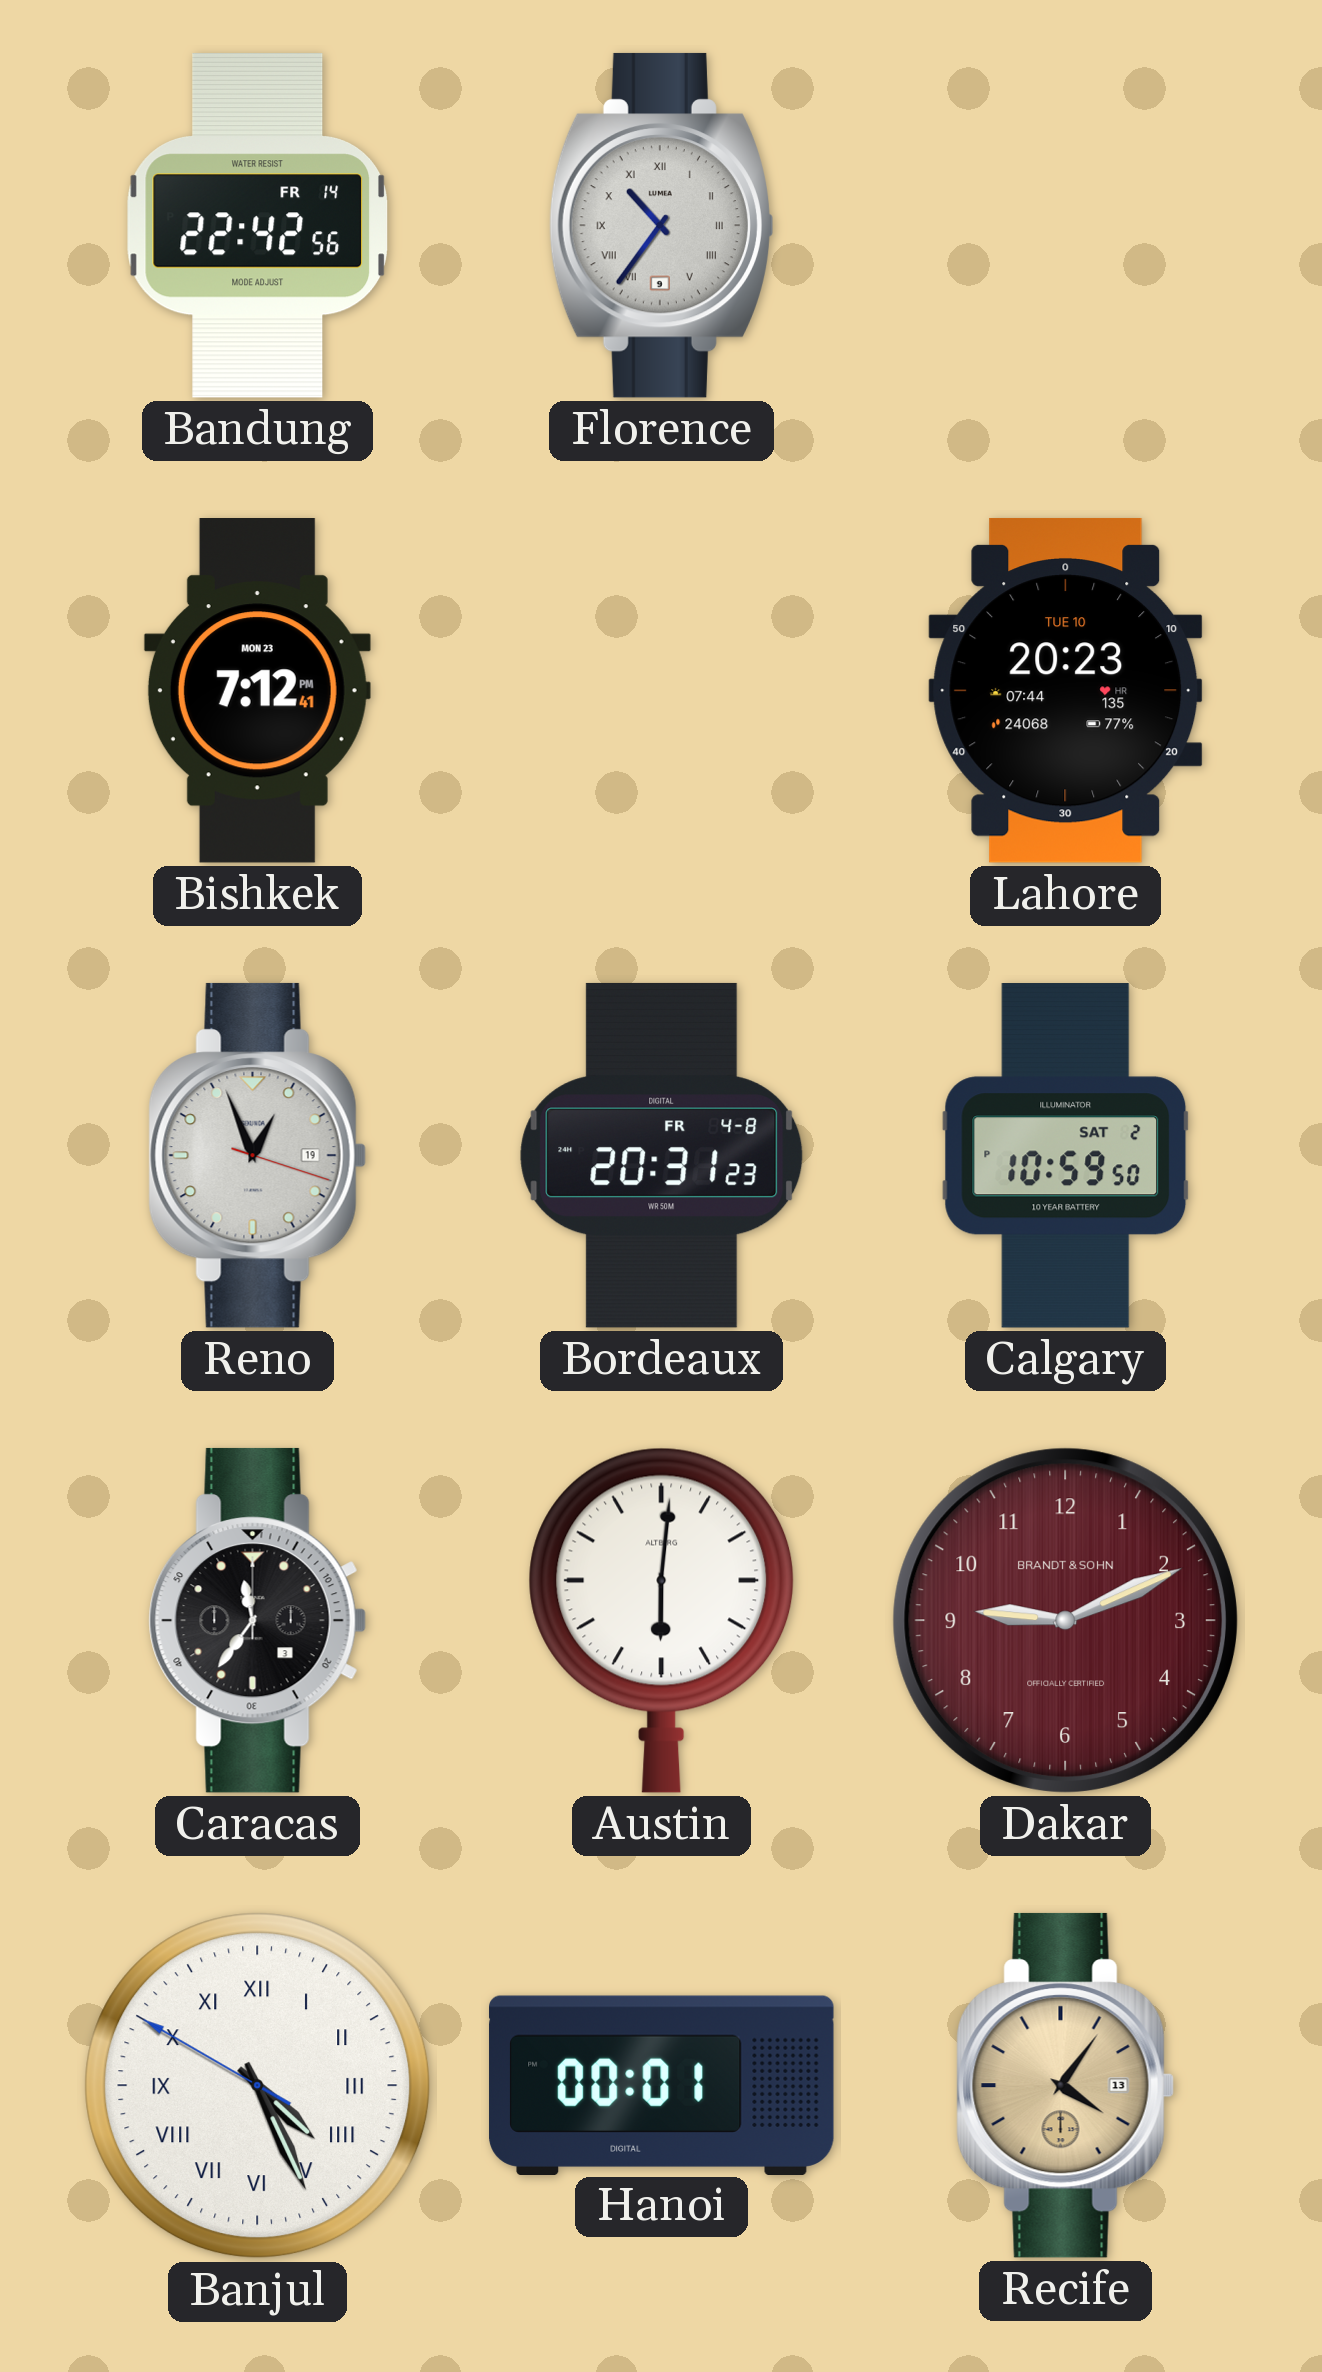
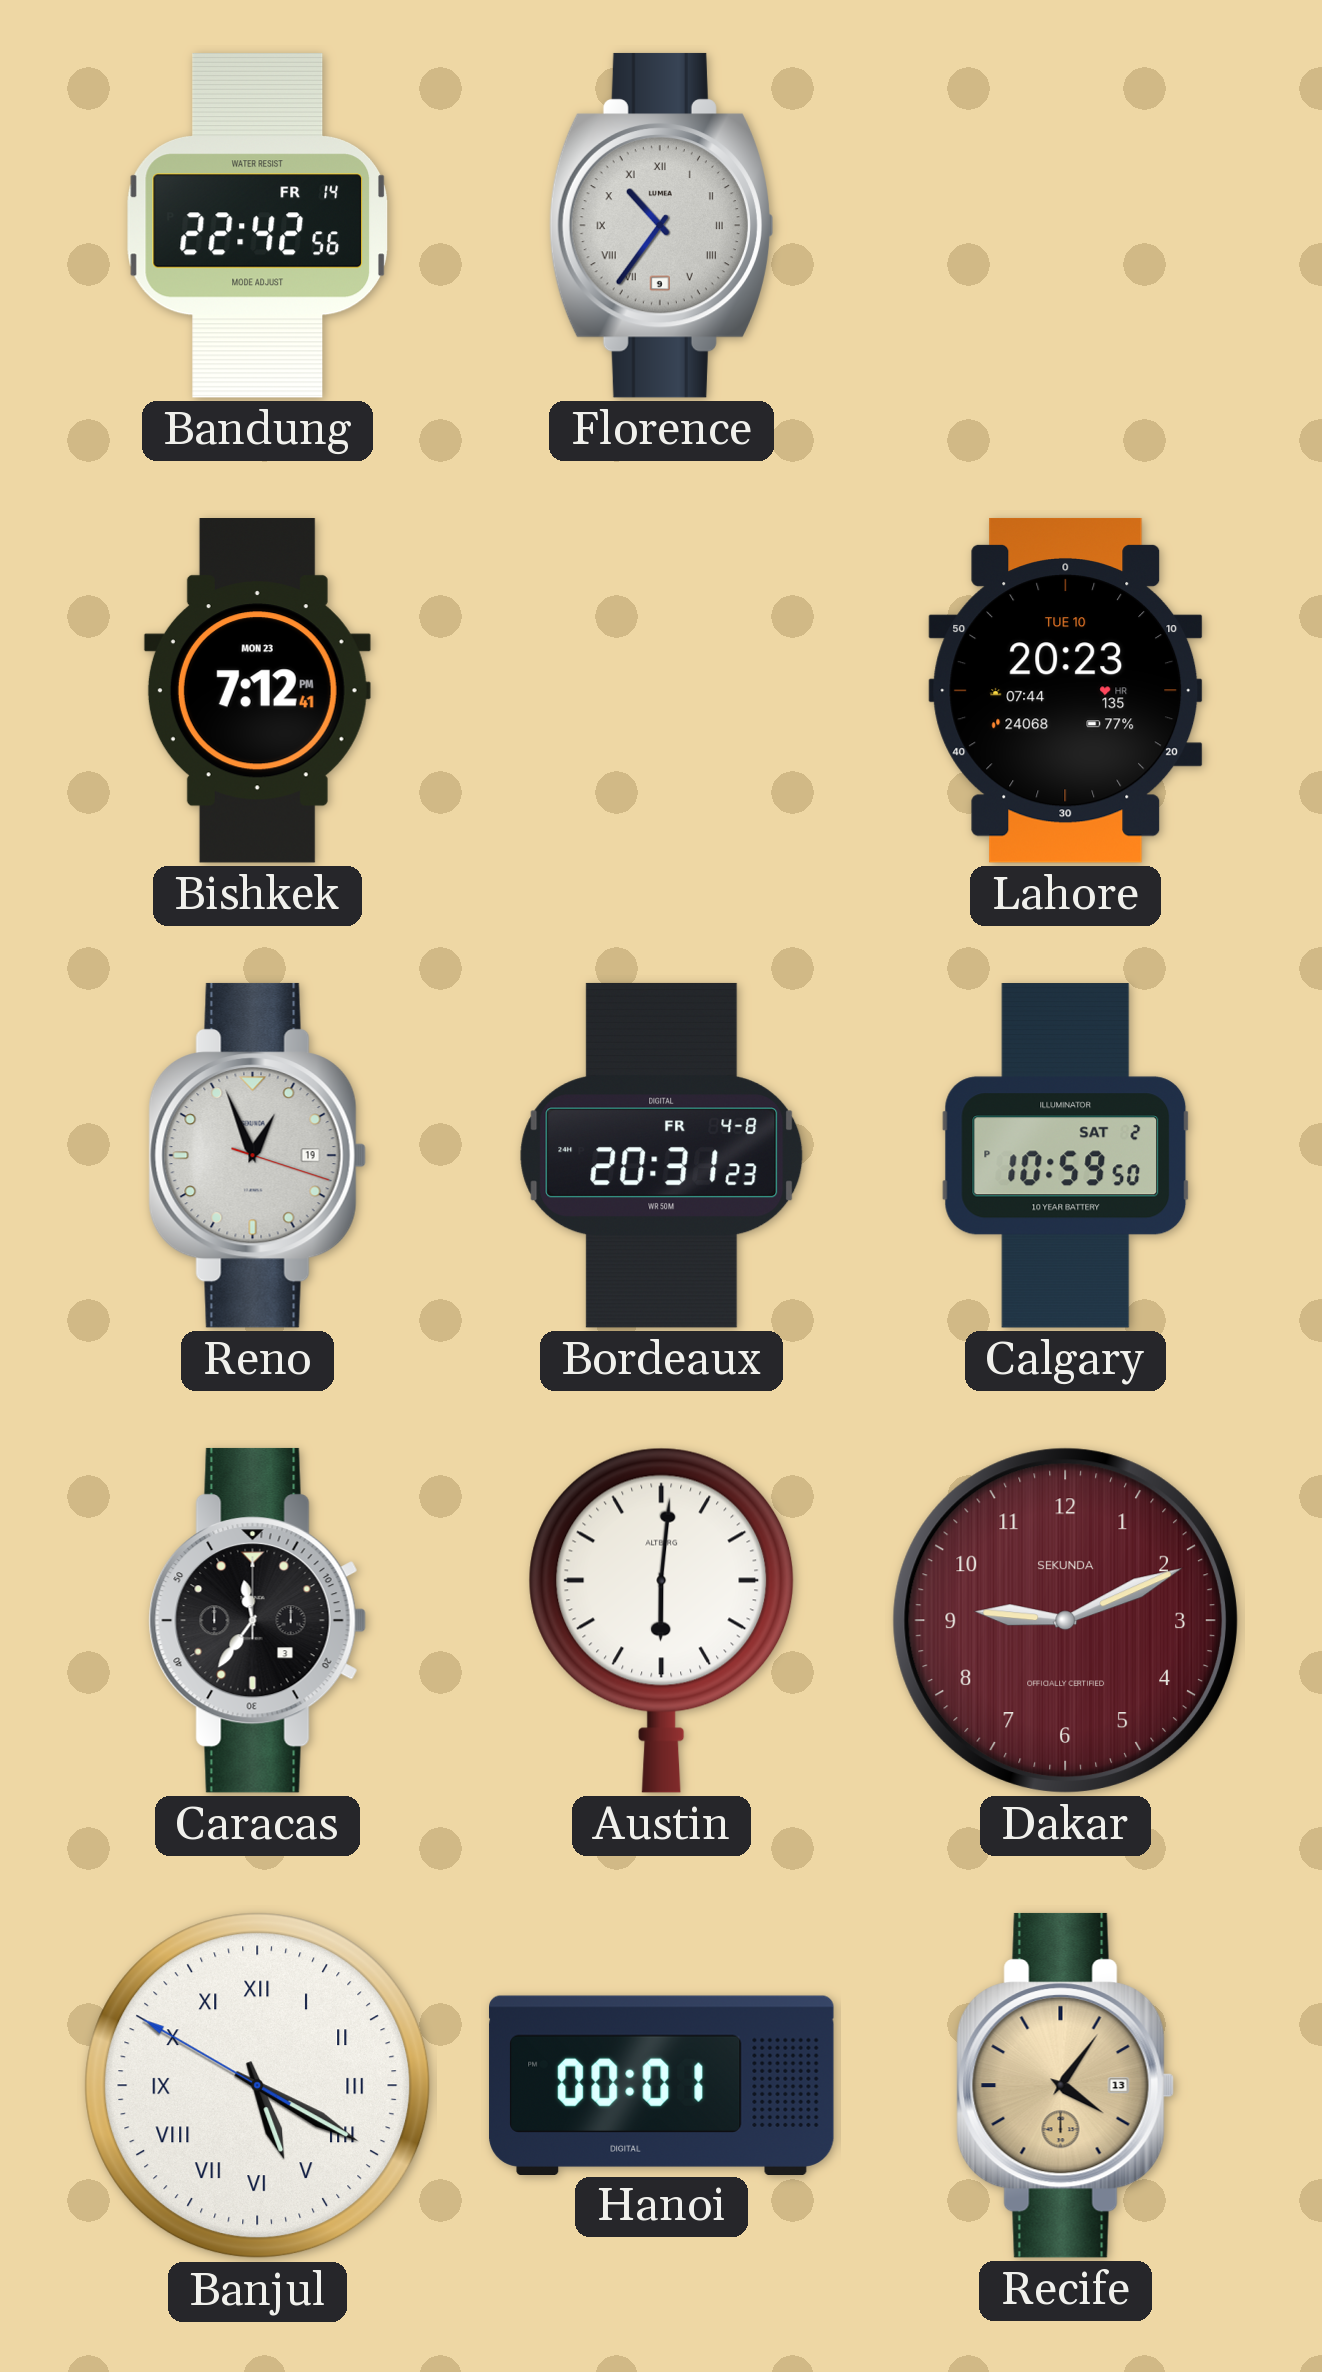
Dakar brand: BRANDT & SOHN -> SEKUNDA
Banjul: 4:25 -> 5:19
